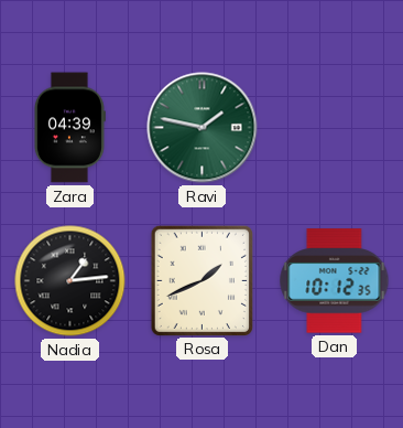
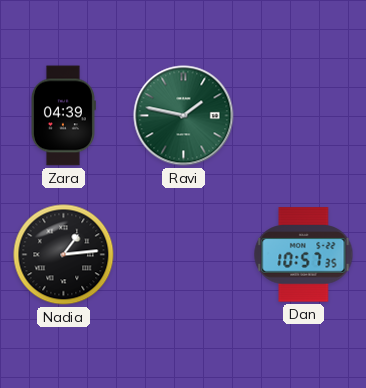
Rosa: 1:41 -> none
Dan: 10:12 -> 10:57
